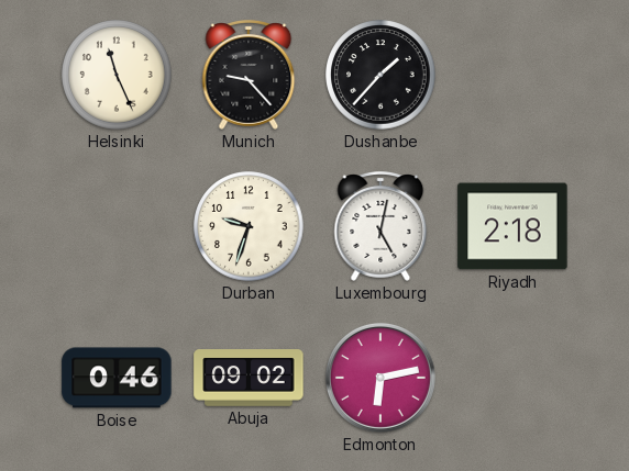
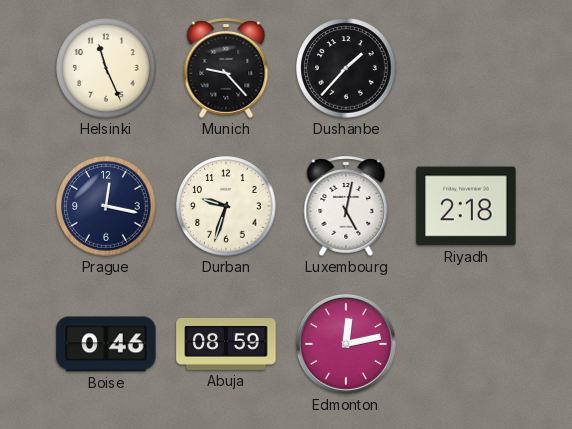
Prague: none -> 12:17
Abuja: 09:02 -> 08:59
Edmonton: 6:13 -> 12:13
